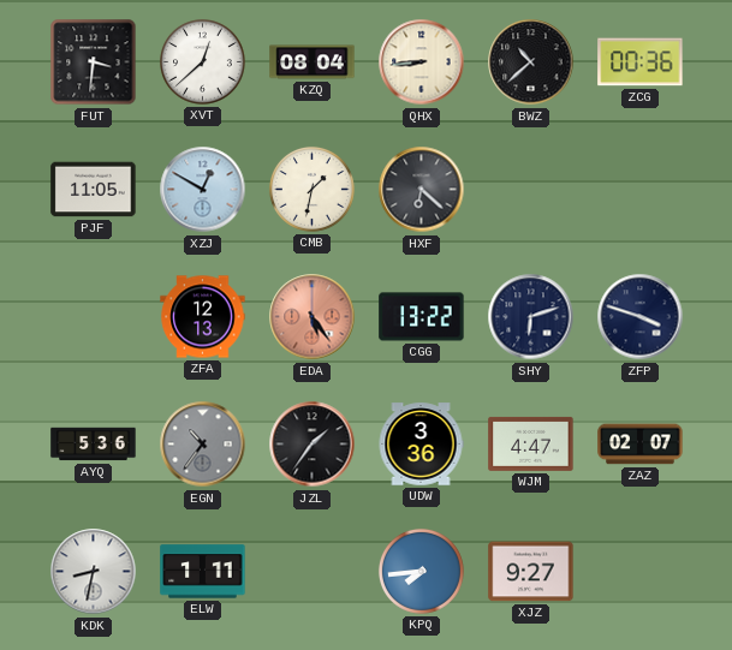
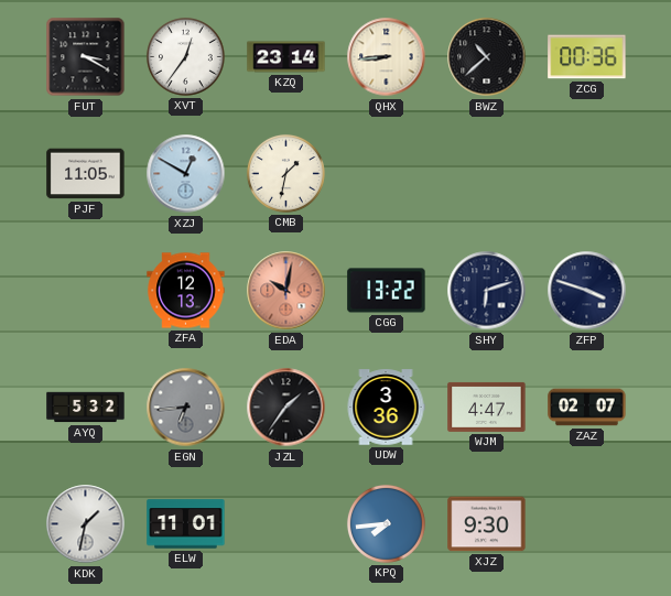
FUT: 3:31 -> 3:20
XVT: 12:38 -> 12:36
KZQ: 08:04 -> 23:14
HXF: 6:22 -> none
EDA: 5:24 -> 10:02
AYQ: 5:36 -> 5:32
EGN: 10:36 -> 6:44
KDK: 8:32 -> 1:32
ELW: 1:11 -> 11:01
XJZ: 9:27 -> 9:30
